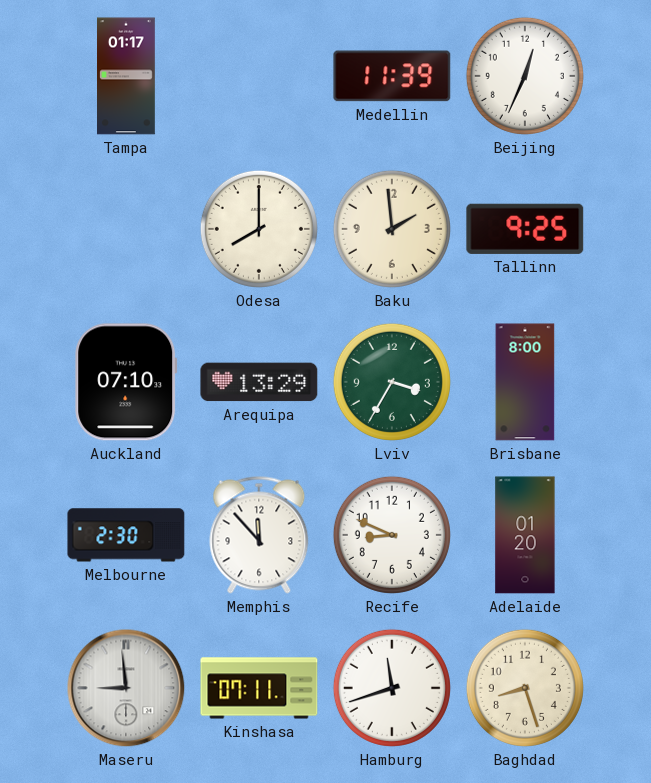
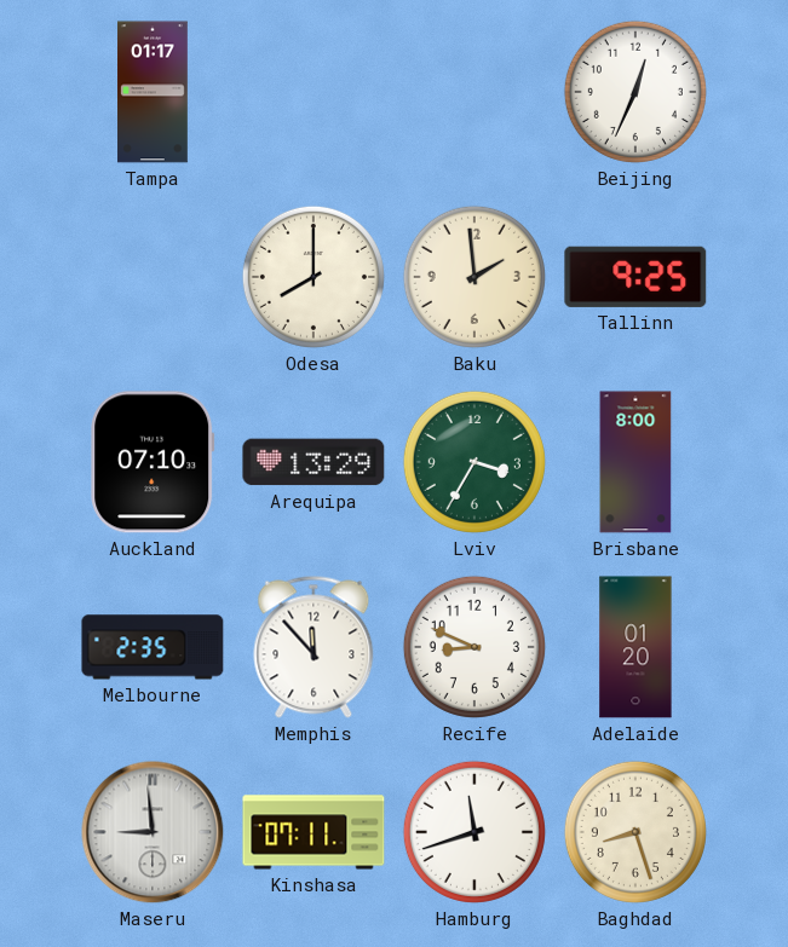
Medellin: 11:39 -> none
Melbourne: 2:30 -> 2:35
